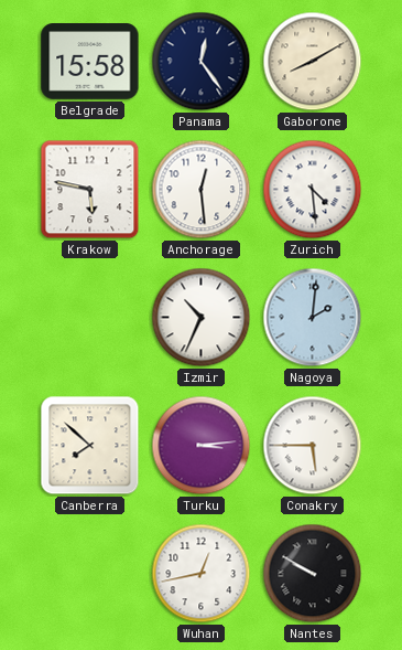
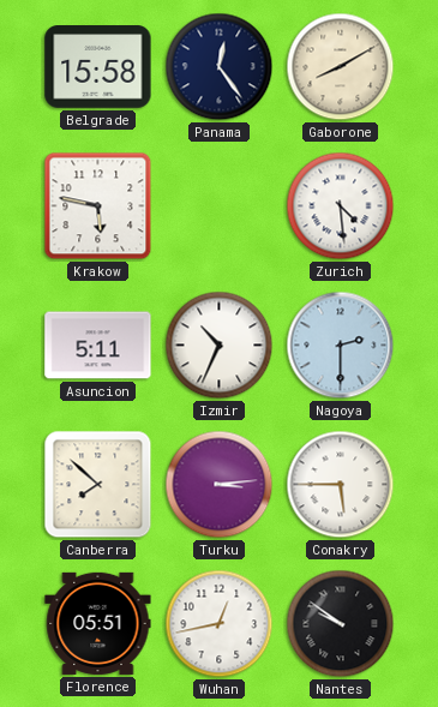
Anchorage: 12:29 -> none
Asuncion: none -> 5:11
Nagoya: 2:01 -> 2:30
Florence: none -> 05:51
Nantes: 9:50 -> 9:51
